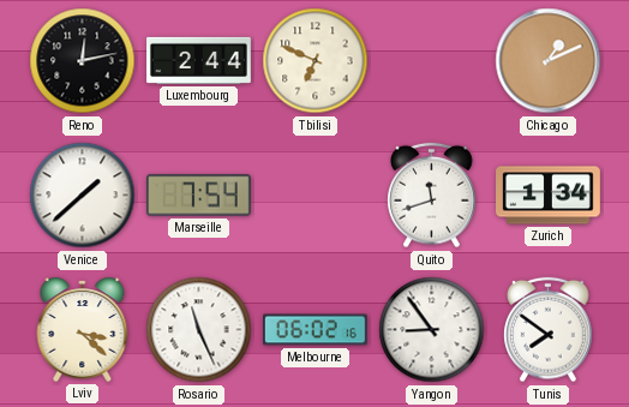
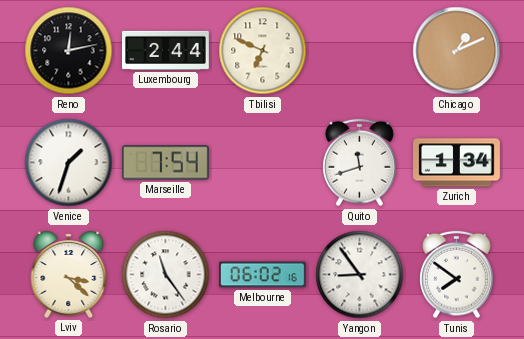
Venice: 1:38 -> 1:33
Rosario: 11:26 -> 11:24
